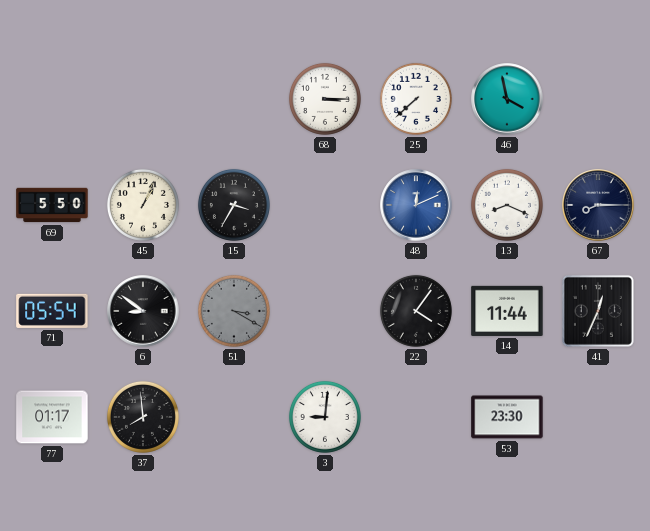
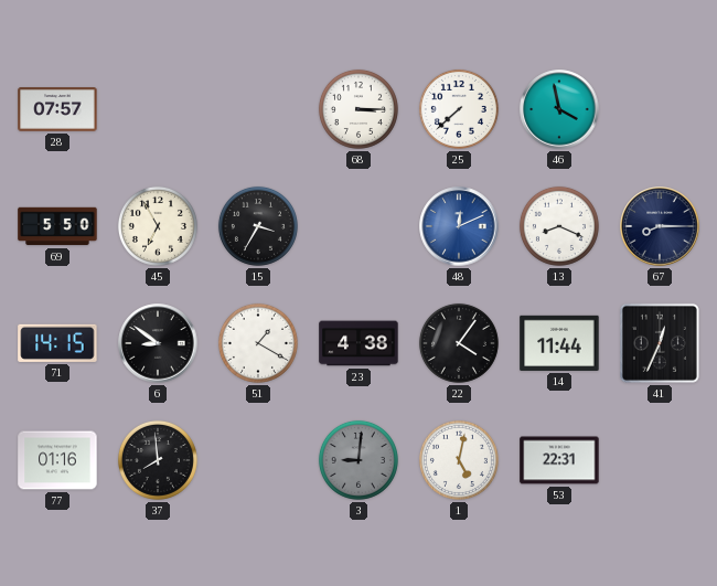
28: none -> 07:57
45: 1:04 -> 6:55
71: 05:54 -> 14:15
51: 3:20 -> 1:20
51 dial: grey -> white
23: none -> 4:38
77: 01:17 -> 01:16
3 dial: white -> grey
1: none -> 5:02
53: 23:30 -> 22:31
